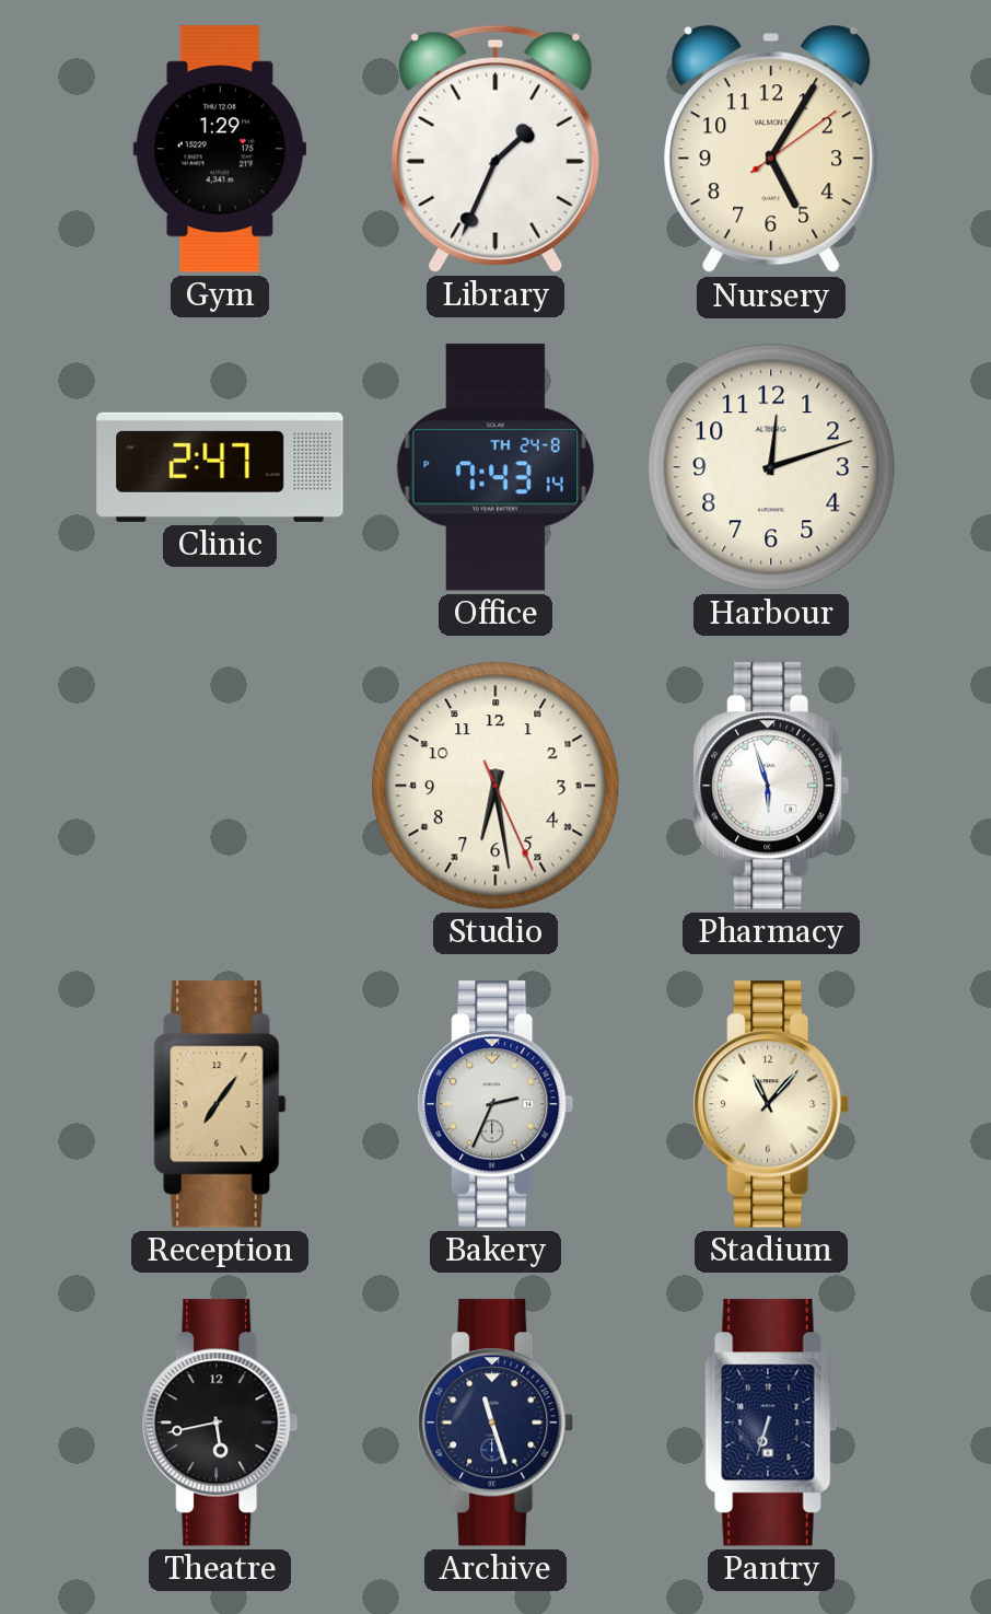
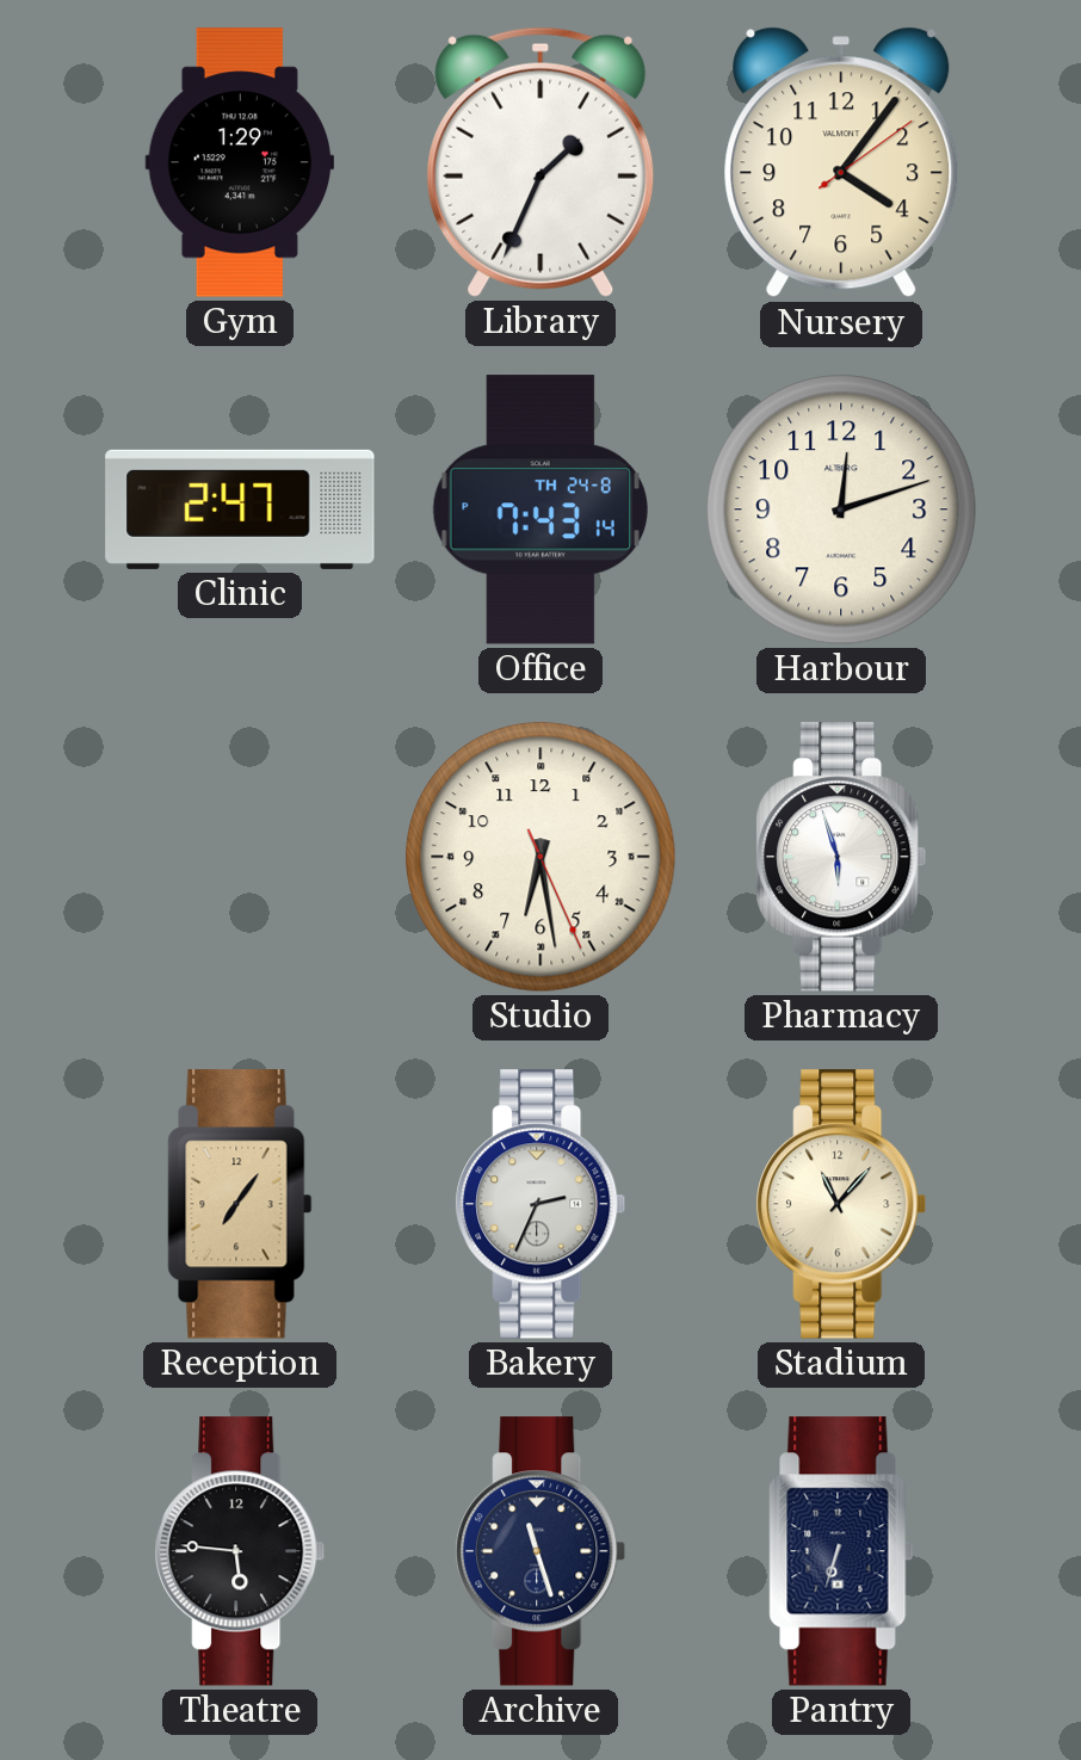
Nursery: 5:05 -> 4:06
Theatre: 5:43 -> 5:46
